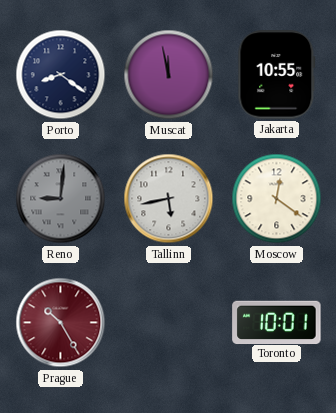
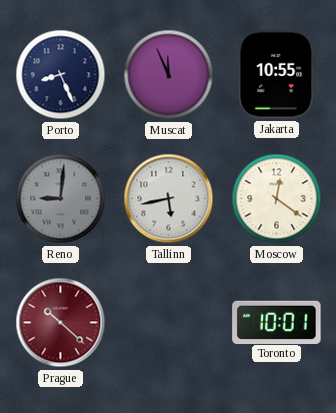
Porto: 8:21 -> 8:26
Muscat: 11:58 -> 11:56
Prague: 10:25 -> 10:22
